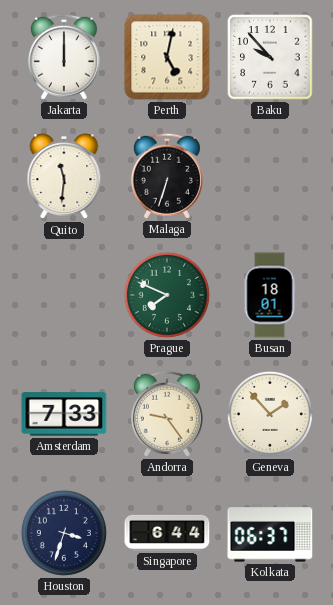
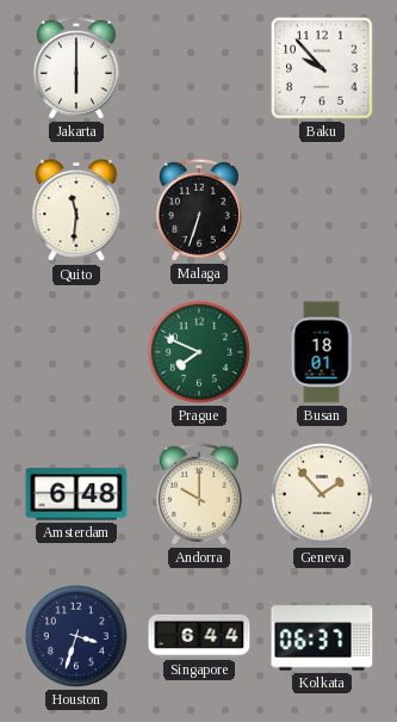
Jakarta: 12:00 -> 6:00
Perth: 5:02 -> none
Amsterdam: 7:33 -> 6:48
Andorra: 9:24 -> 10:00
